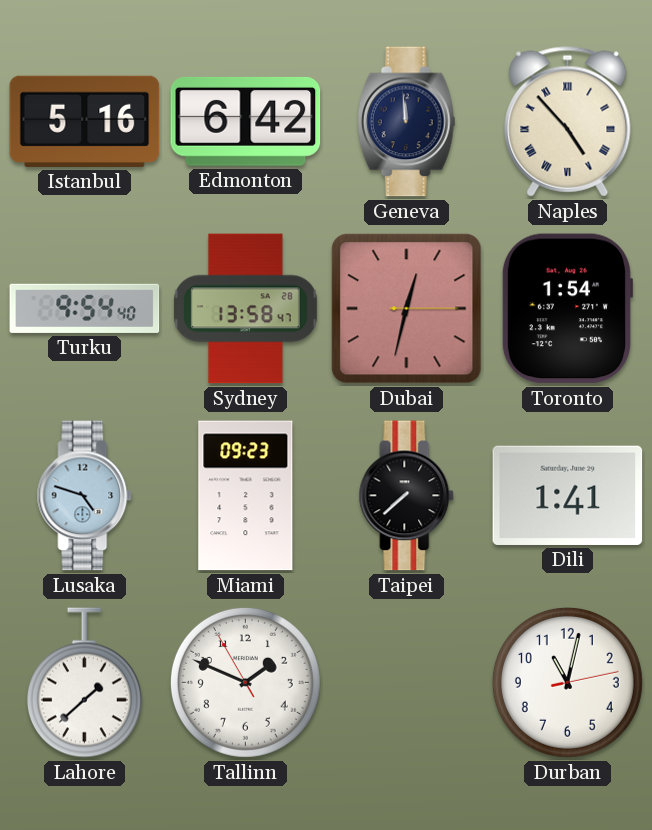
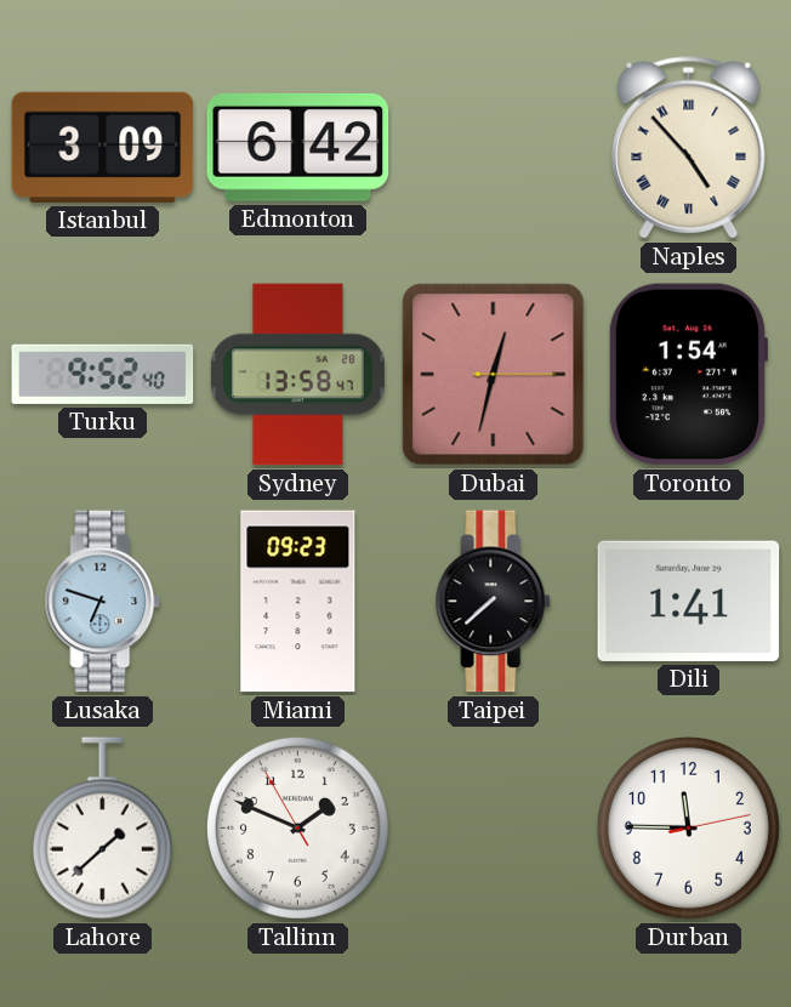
Istanbul: 5:16 -> 3:09
Geneva: 11:59 -> none
Turku: 9:54 -> 9:52
Lusaka: 4:48 -> 6:48
Durban: 11:02 -> 11:45
